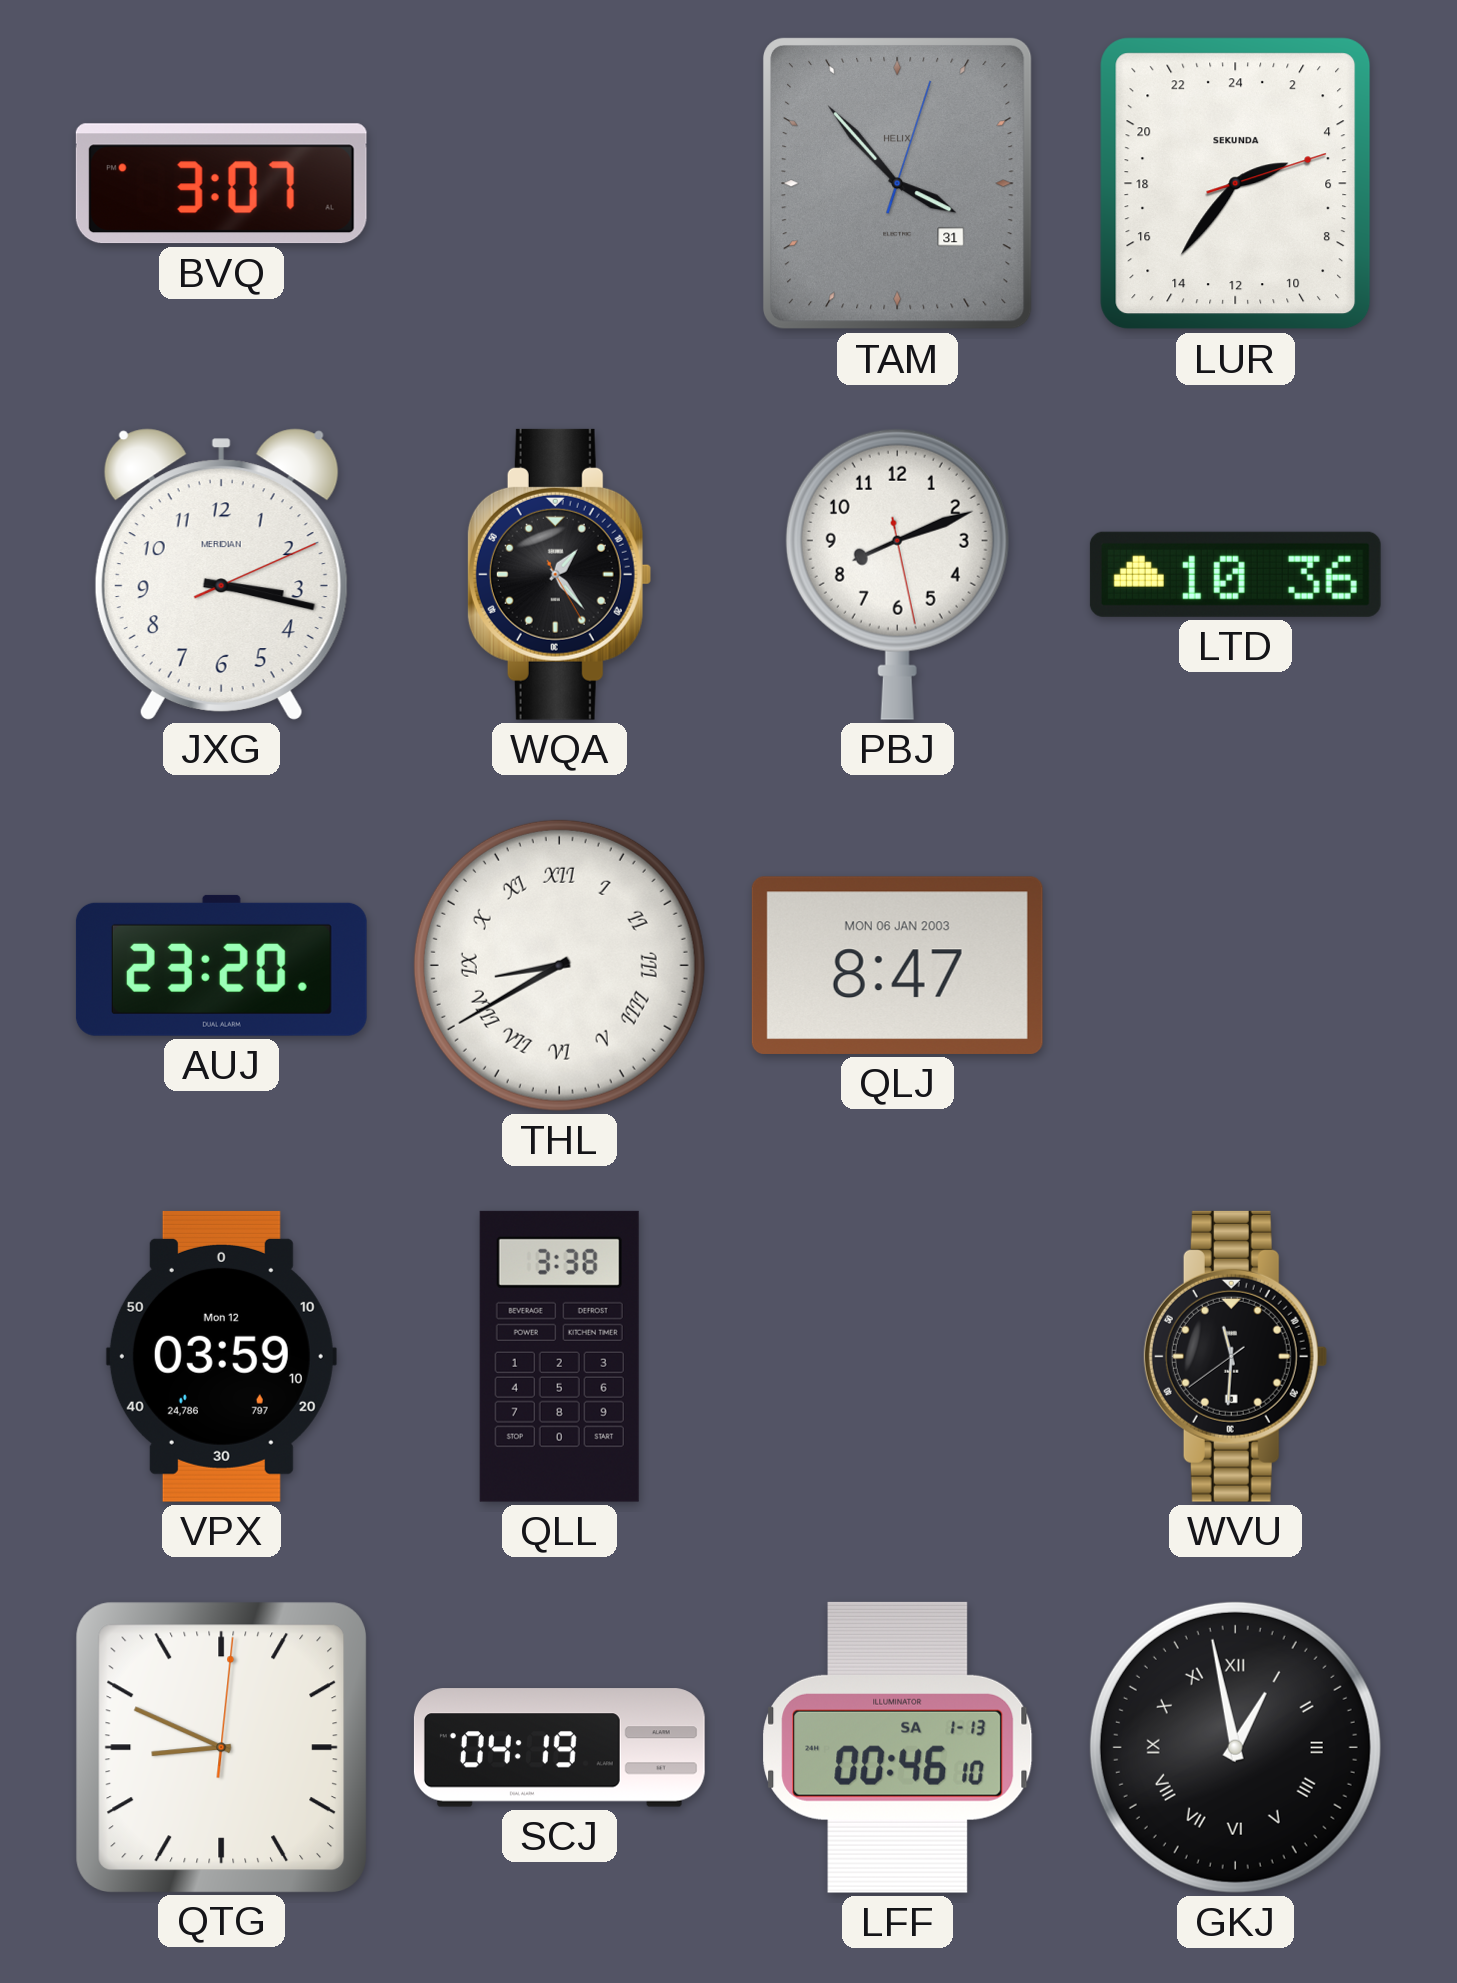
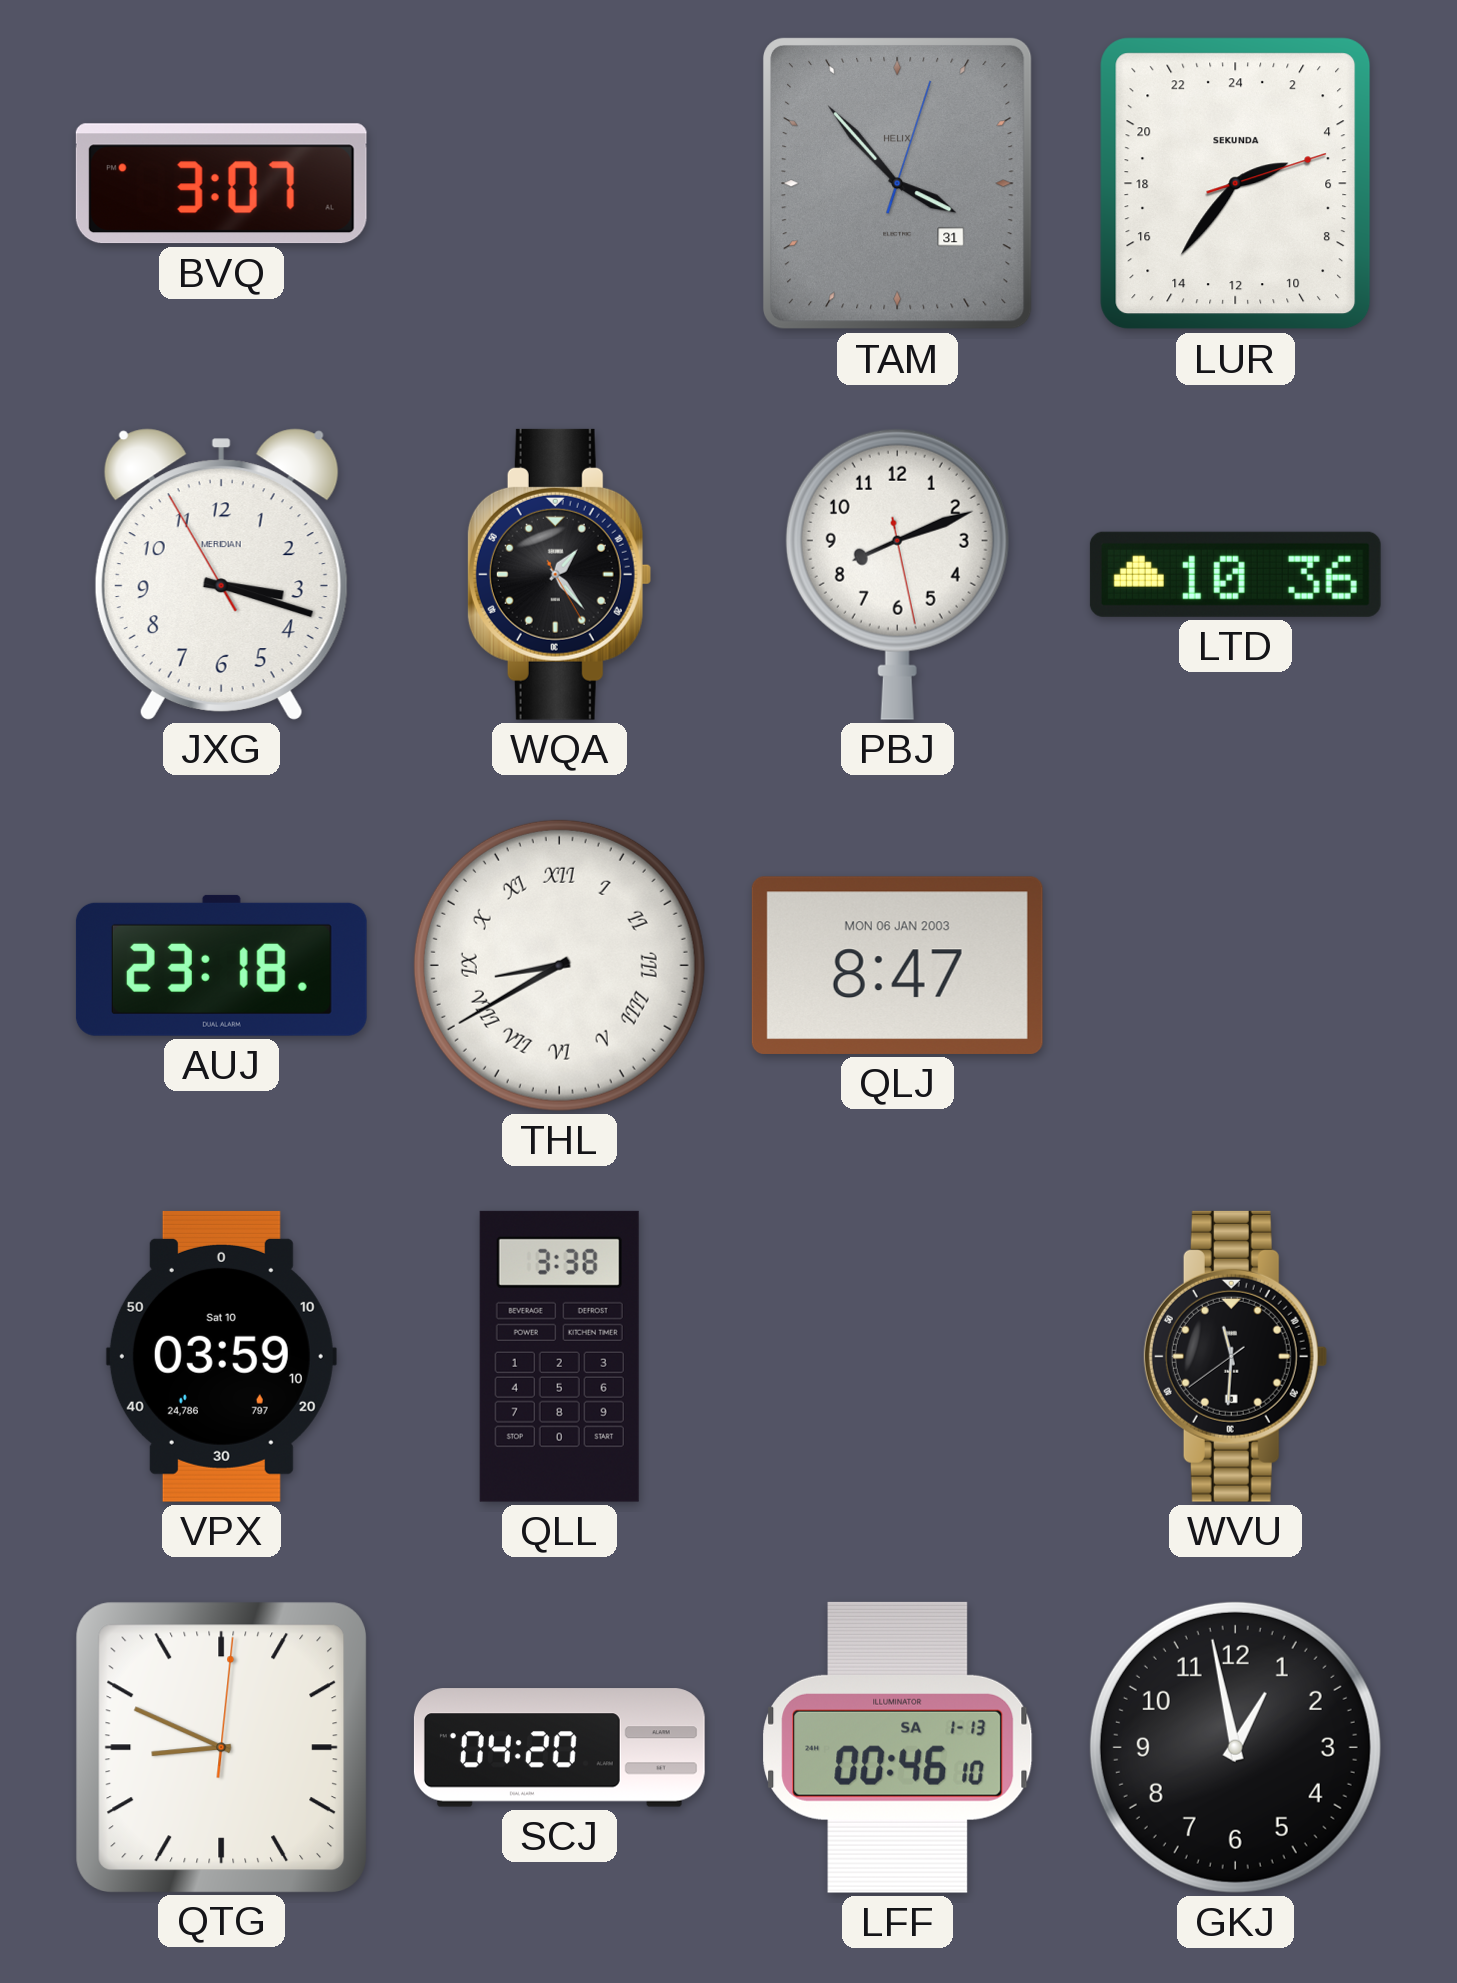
JXG: 3:17:11 -> 3:17:55
AUJ: 23:20 -> 23:18
VPX date: Mon 12 -> Sat 10
SCJ: 04:19 -> 04:20
GKJ numerals: Roman -> Arabic
